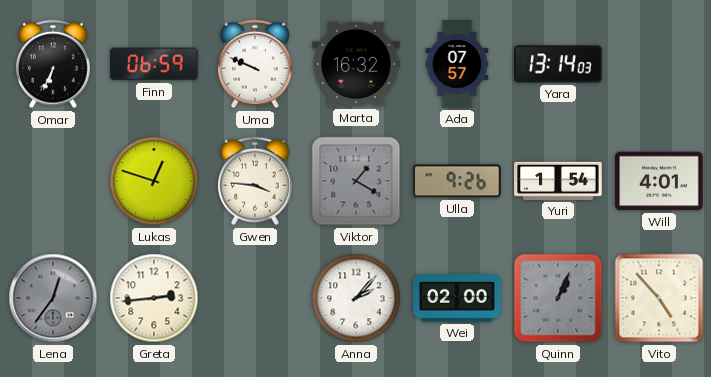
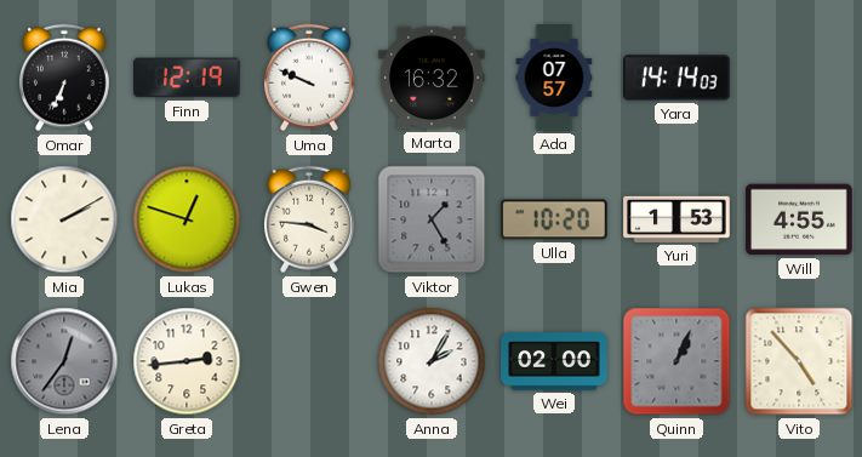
Finn: 06:59 -> 12:19
Yara: 13:14 -> 14:14
Mia: none -> 2:10
Viktor: 1:20 -> 1:25
Ulla: 9:26 -> 10:20
Yuri: 1:54 -> 1:53
Will: 4:01 -> 4:55
Anna: 2:07 -> 2:05
